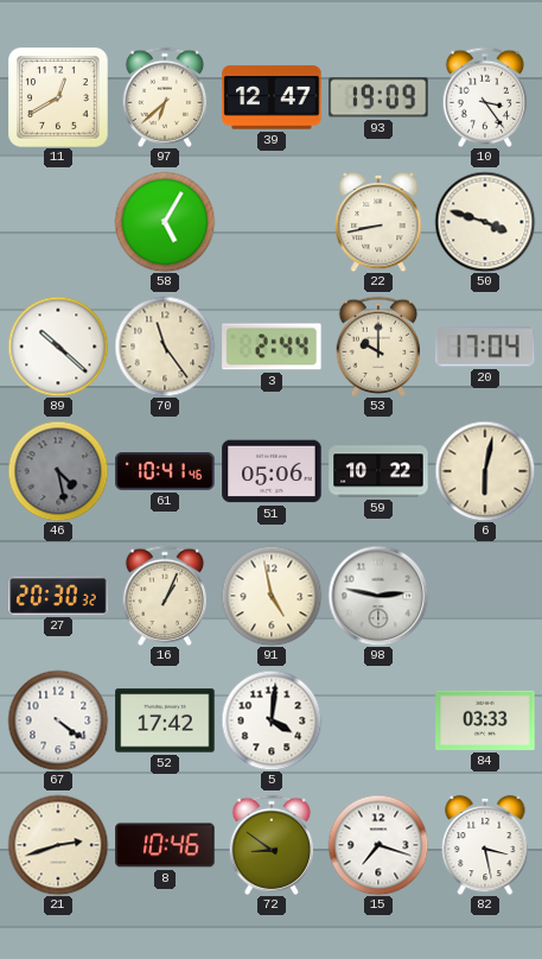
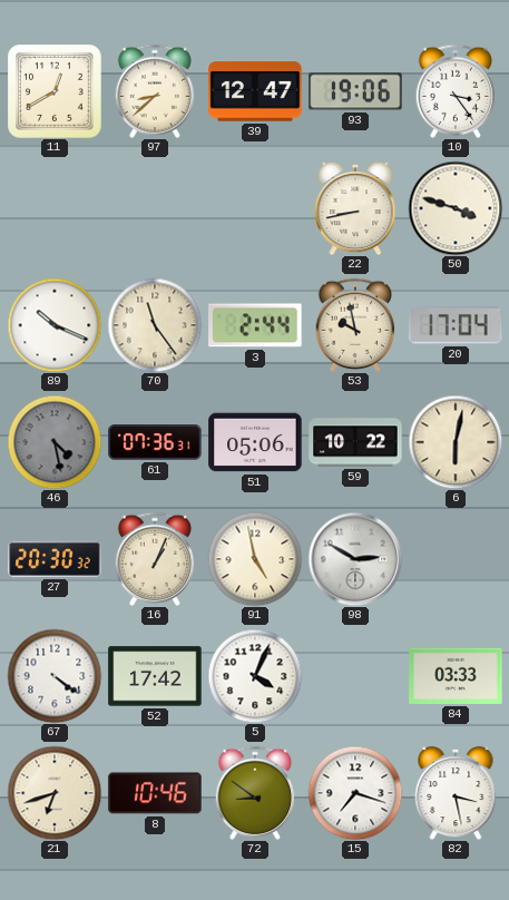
97: 6:38 -> 8:38
93: 19:09 -> 19:06
58: 5:05 -> none
89: 10:22 -> 10:19
53: 10:00 -> 9:58
61: 10:41 -> 07:36
98: 2:47 -> 2:50
5: 4:01 -> 4:04
21: 2:42 -> 6:42
